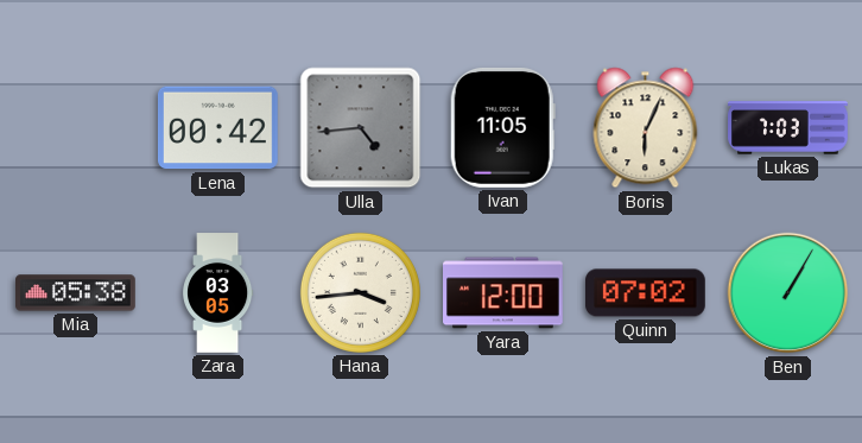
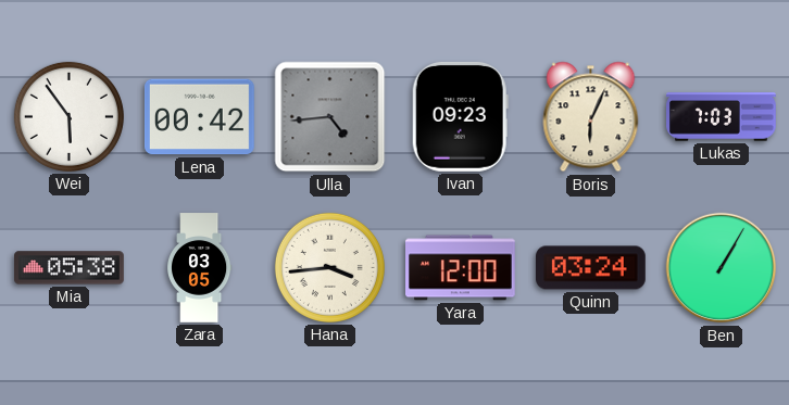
Wei: none -> 5:54
Ivan: 11:05 -> 09:23
Quinn: 07:02 -> 03:24
